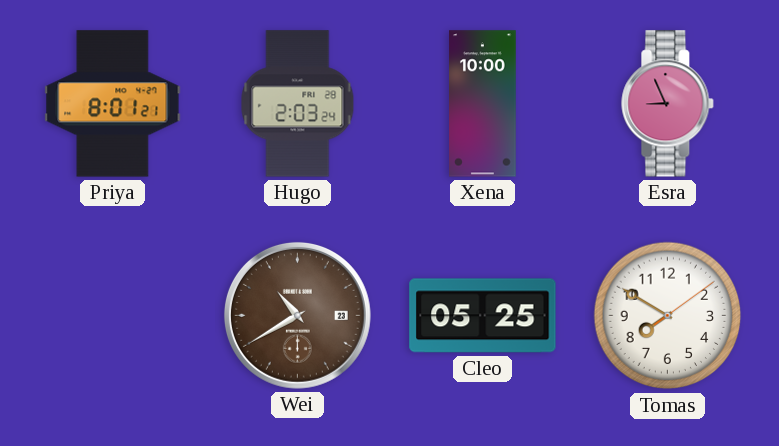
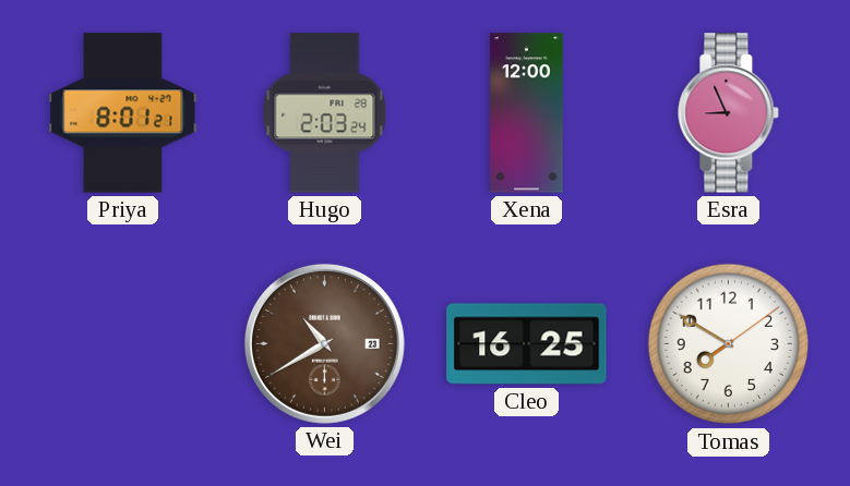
Xena: 10:00 -> 12:00
Cleo: 05:25 -> 16:25
